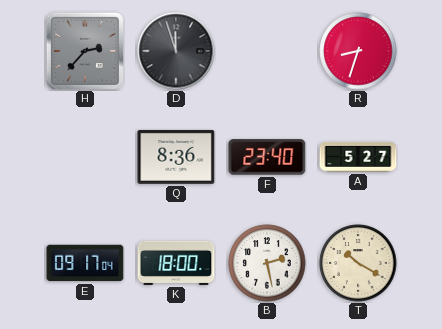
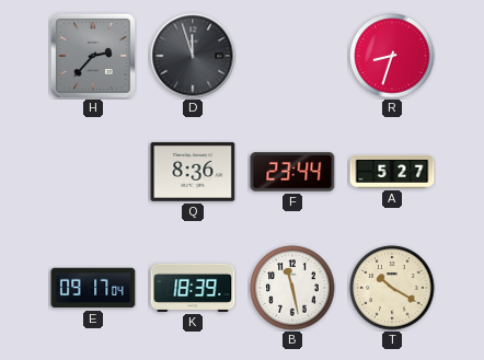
F: 23:40 -> 23:44
K: 18:00 -> 18:39
B: 2:28 -> 11:28
